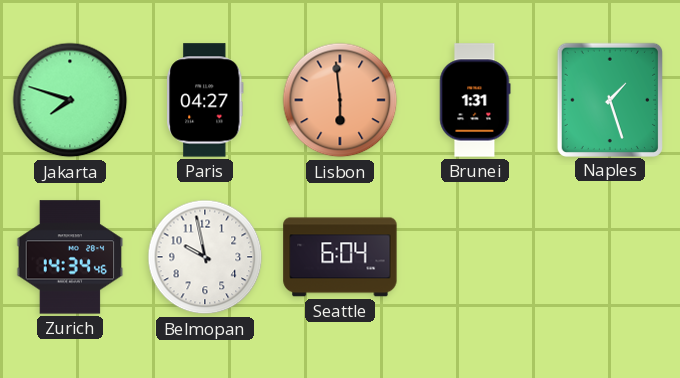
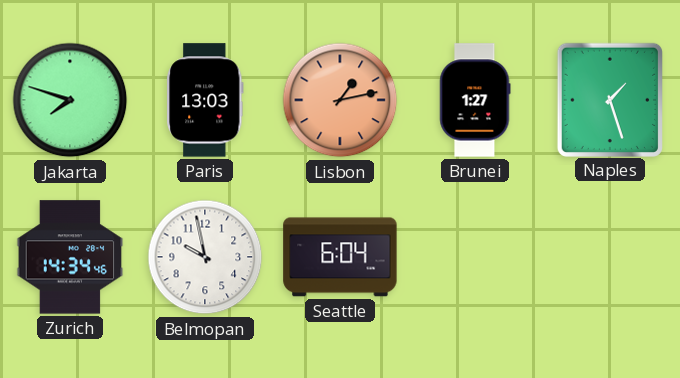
Paris: 04:27 -> 13:03
Lisbon: 5:59 -> 1:13
Brunei: 1:31 -> 1:27
